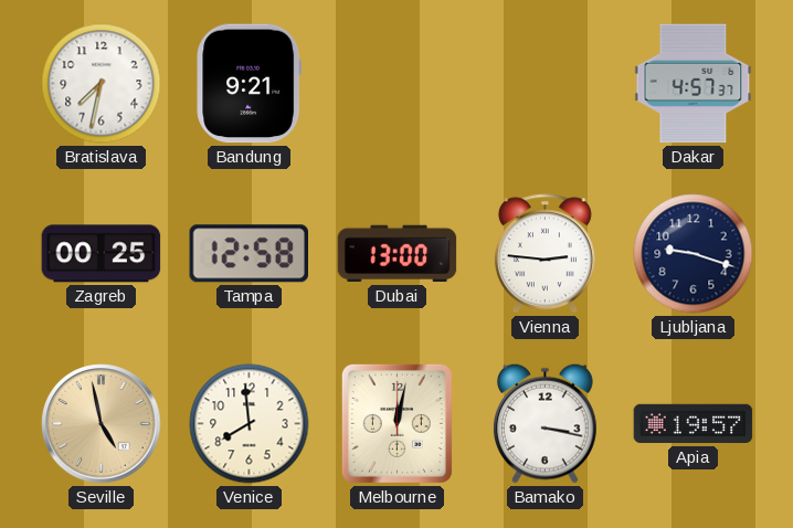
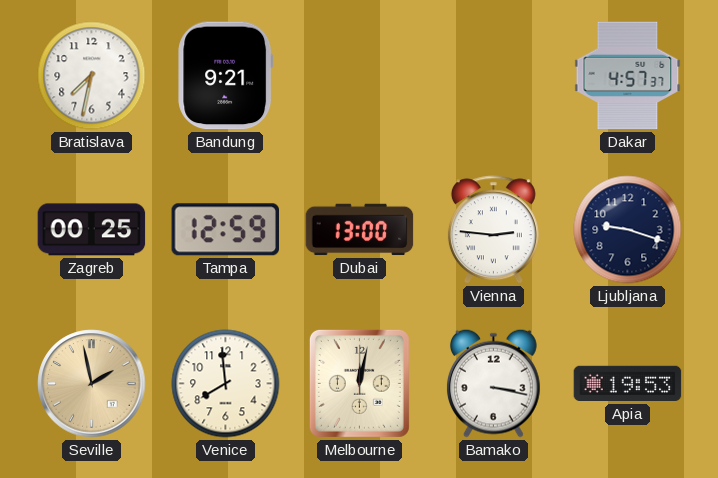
Tampa: 12:58 -> 12:59
Seville: 4:58 -> 1:58
Apia: 19:57 -> 19:53
